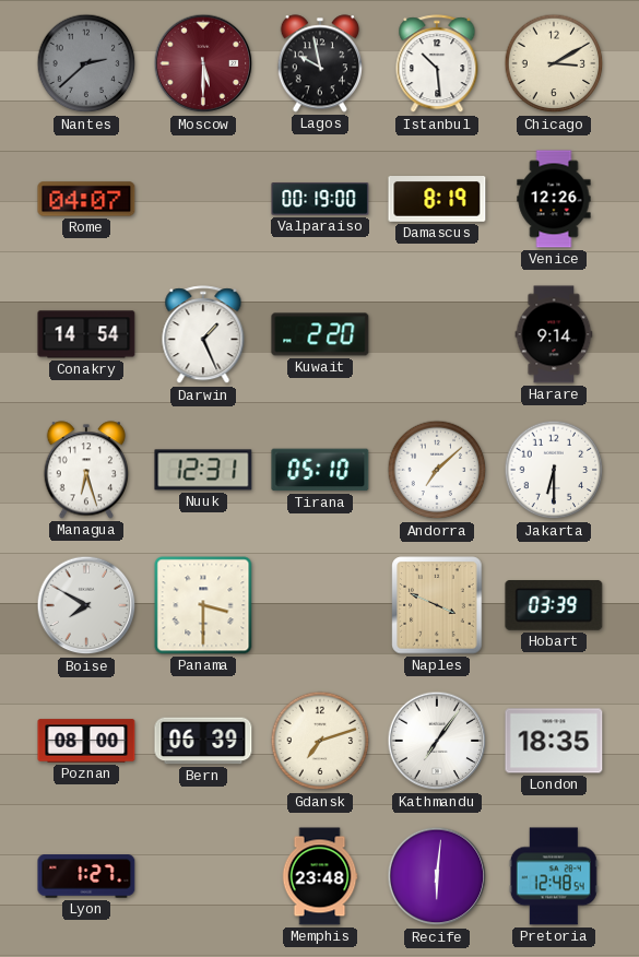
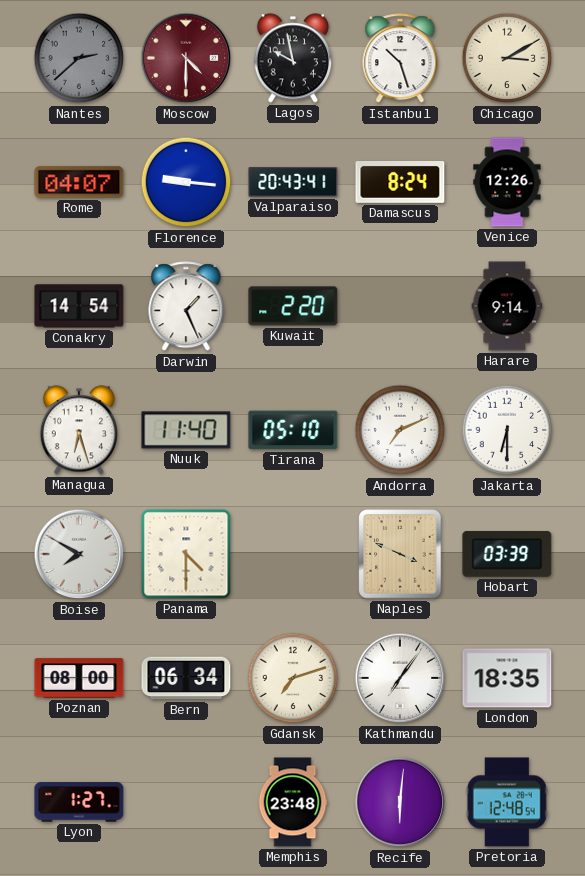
Moscow: 5:30 -> 4:30
Istanbul: 10:29 -> 10:27
Florence: none -> 9:16
Valparaiso: 00:19 -> 20:43
Damascus: 8:19 -> 8:24
Nuuk: 12:31 -> 11:40
Andorra: 7:08 -> 7:11
Panama: 3:30 -> 4:30
Bern: 06:39 -> 06:34
